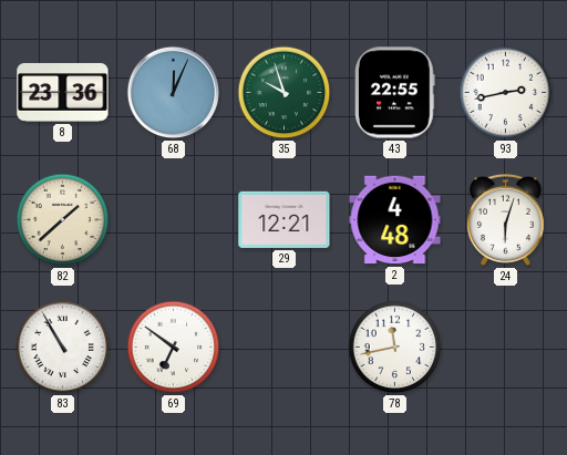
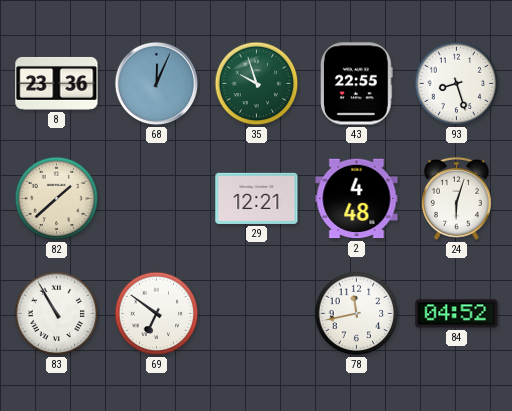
93: 2:43 -> 8:27
84: none -> 04:52
